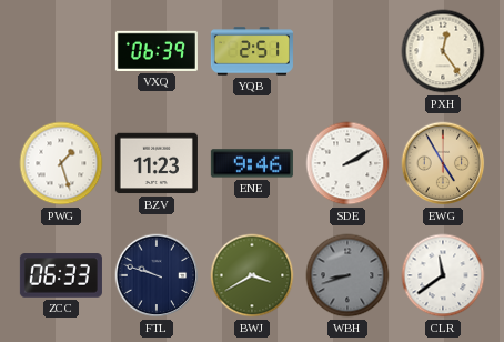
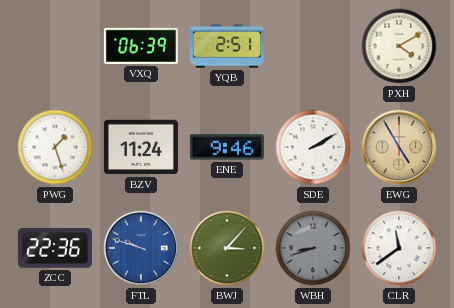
PXH: 12:24 -> 4:10
BZV: 11:23 -> 11:24
ZCC: 06:33 -> 22:36
FTL dial: navy -> blue
BWJ: 3:40 -> 3:07
